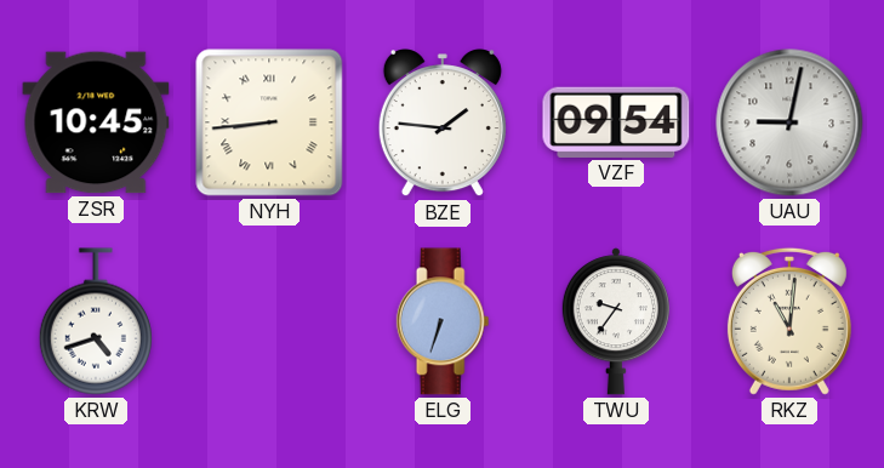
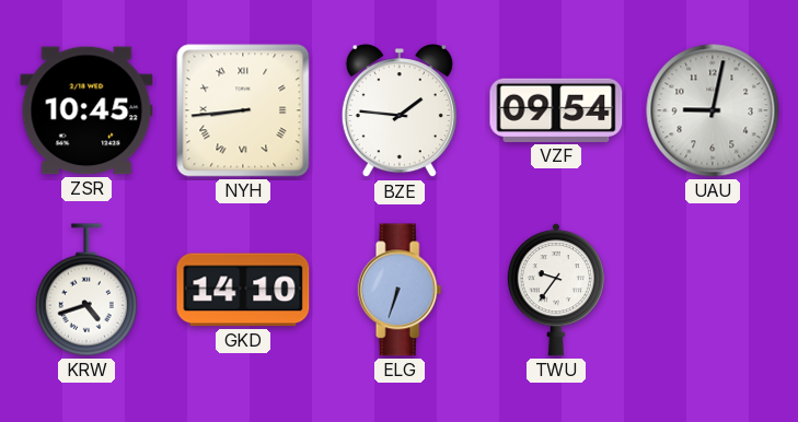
GKD: none -> 14:10
RKZ: 11:01 -> none
